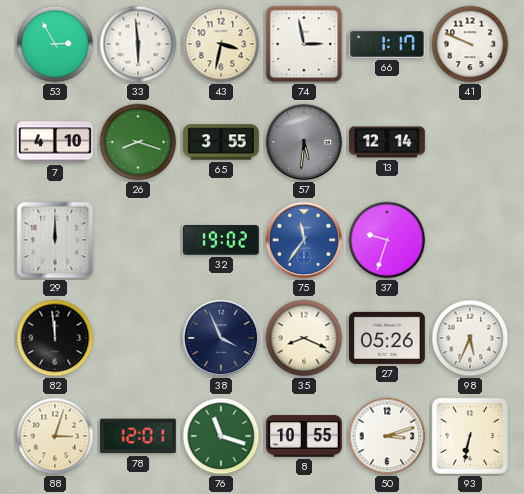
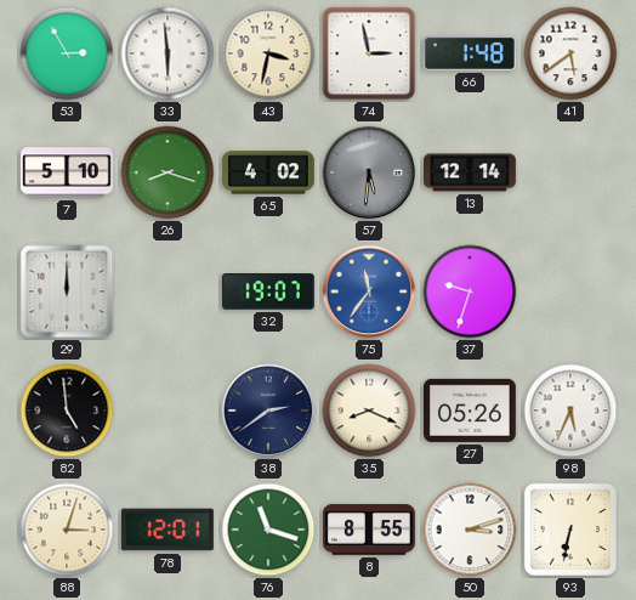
66: 1:17 -> 1:48
41: 9:49 -> 5:39
7: 4:10 -> 5:10
65: 3:55 -> 4:02
32: 19:02 -> 19:07
82: 11:59 -> 4:59
38: 3:56 -> 2:39
8: 10:55 -> 8:55
